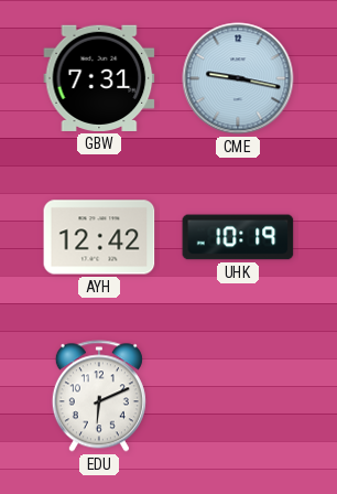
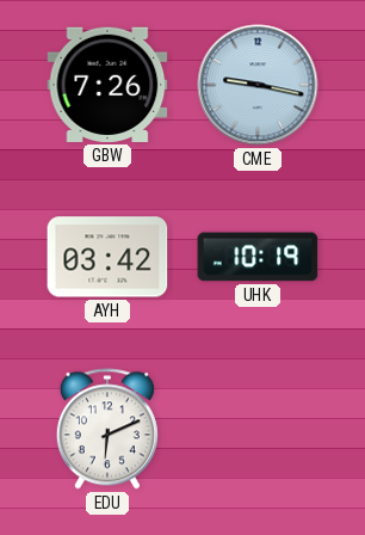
GBW: 7:31 -> 7:26
AYH: 12:42 -> 03:42
